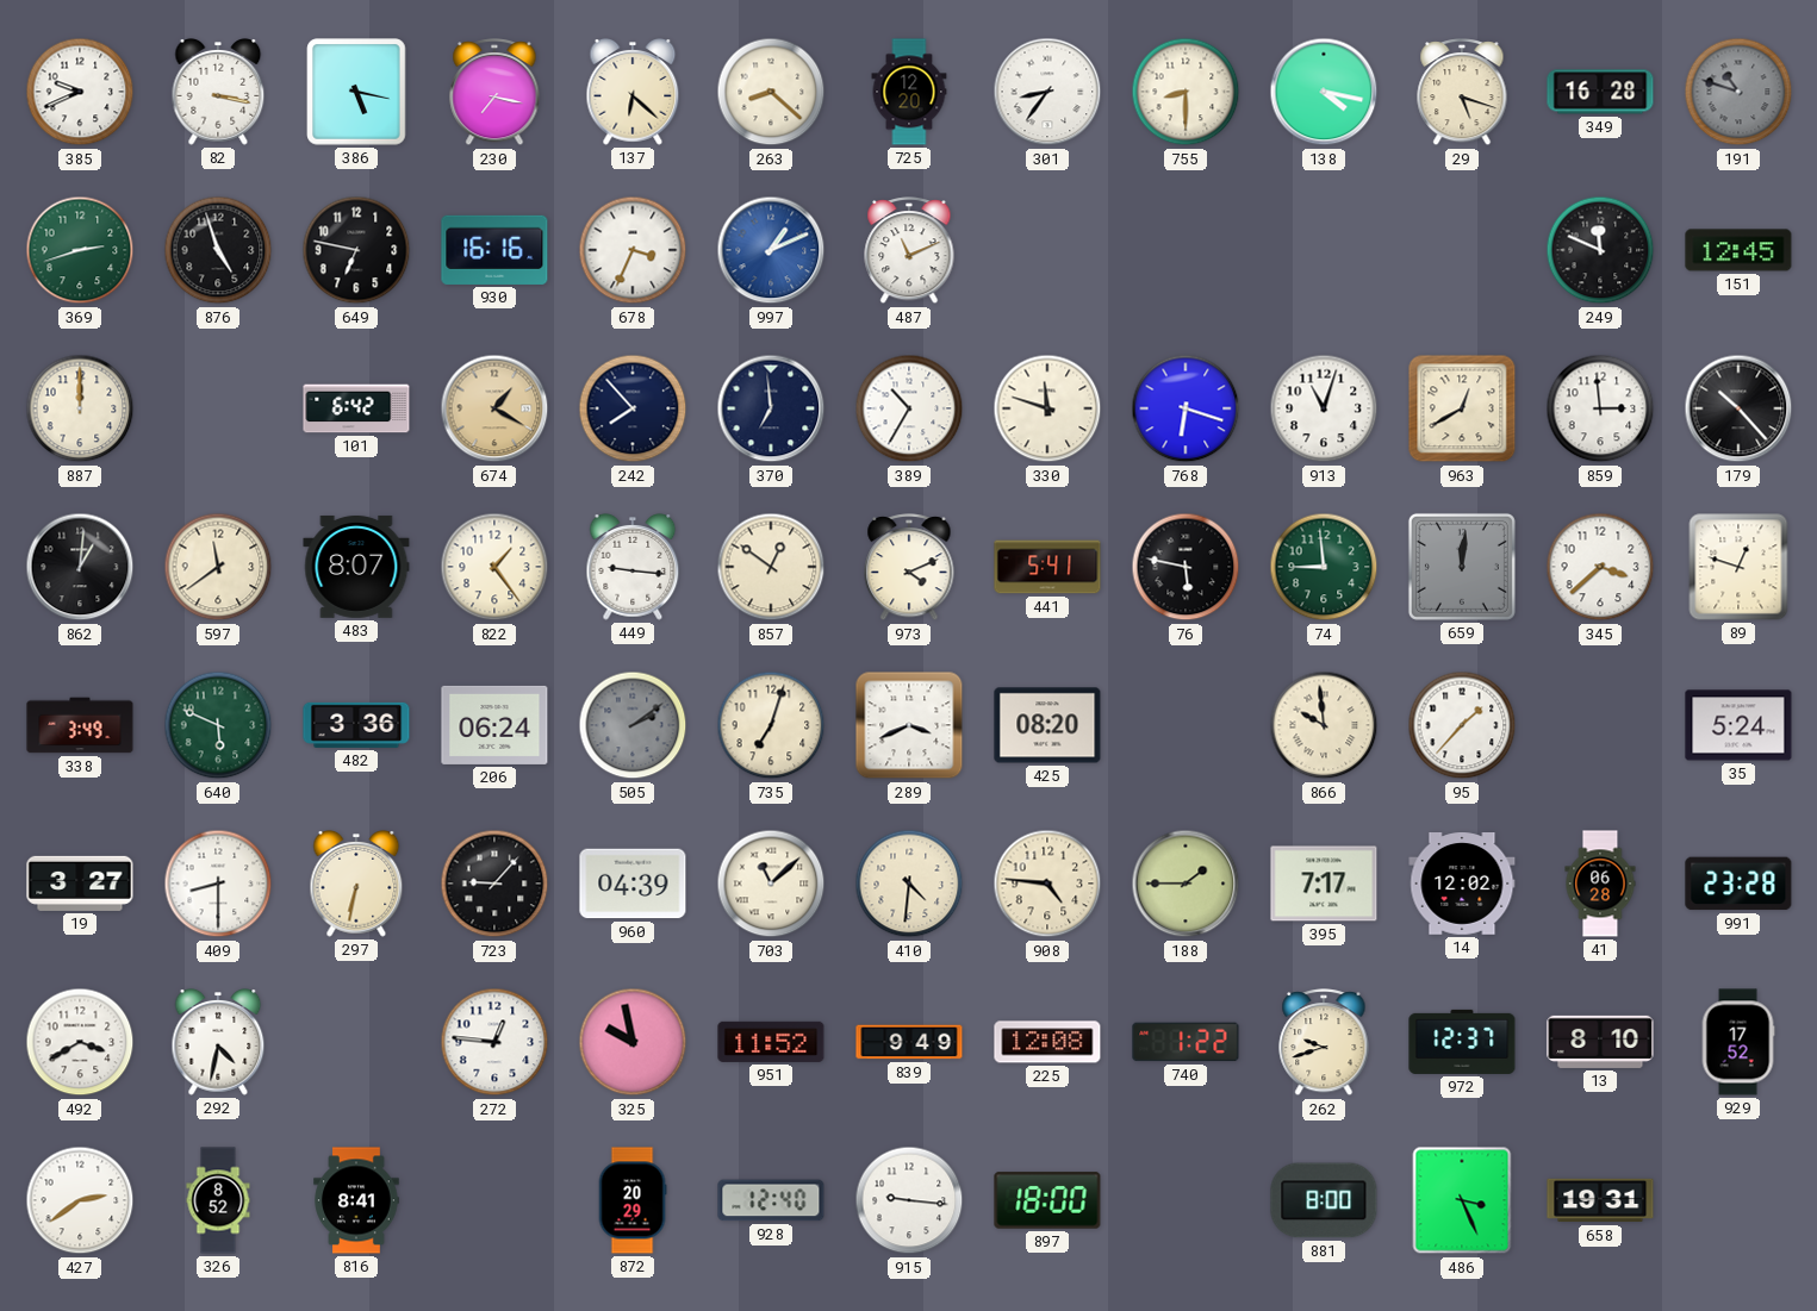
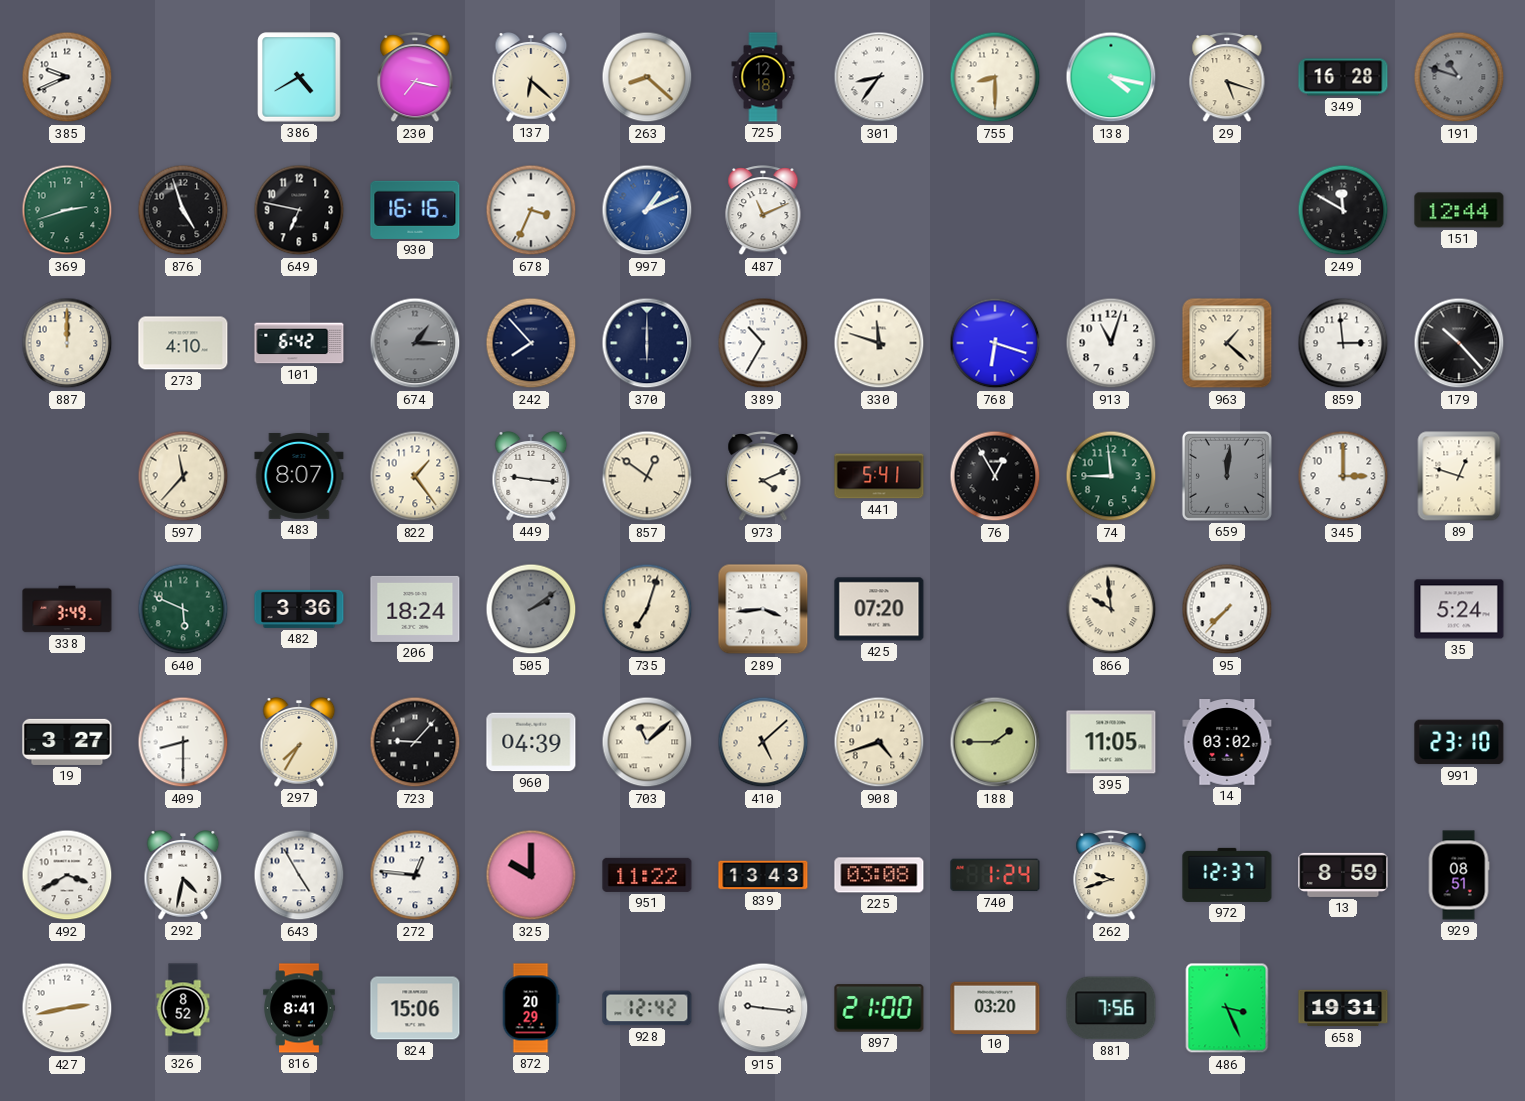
82: 3:17 -> none
386: 5:17 -> 4:40
725: 12:20 -> 12:18
249: 11:49 -> 11:50
151: 12:45 -> 12:44
273: none -> 4:10
674: 1:20 -> 1:15
674 dial: champagne -> grey
370: 6:59 -> 6:00
963: 12:40 -> 1:22
862: 1:01 -> none
597: 11:39 -> 11:37
76: 5:47 -> 12:55
345: 3:38 -> 3:00
206: 06:24 -> 18:24
289: 3:41 -> 3:44
425: 08:20 -> 07:20
95: 1:37 -> 7:37
297: 6:32 -> 7:35
410: 4:31 -> 5:08
908: 4:46 -> 4:42
395: 7:17 -> 11:05
14: 12:02 -> 03:02
41: 06:28 -> none
991: 23:28 -> 23:10
643: none -> 4:55
325: 9:58 -> 10:00
951: 11:52 -> 11:22
839: 9:49 -> 13:43
225: 12:08 -> 03:08
740: 1:22 -> 1:24
13: 8:10 -> 8:59
929: 17:52 -> 08:51
427: 2:39 -> 2:43
824: none -> 15:06
928: 12:40 -> 12:42
897: 18:00 -> 21:00
10: none -> 03:20
881: 8:00 -> 7:56
